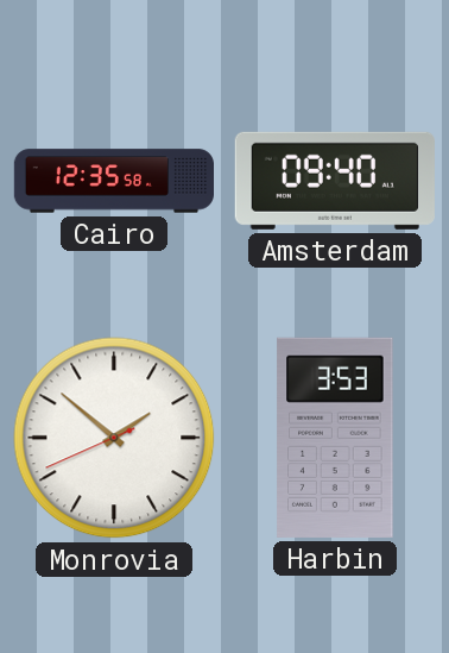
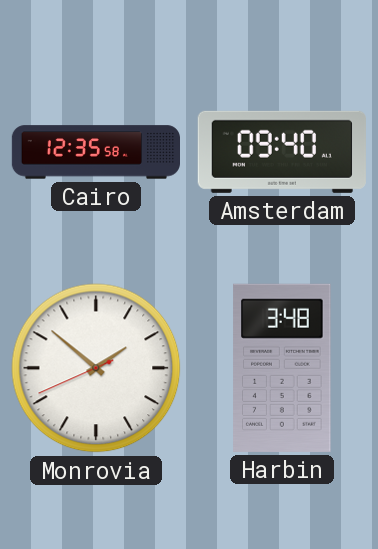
Harbin: 3:53 -> 3:48
